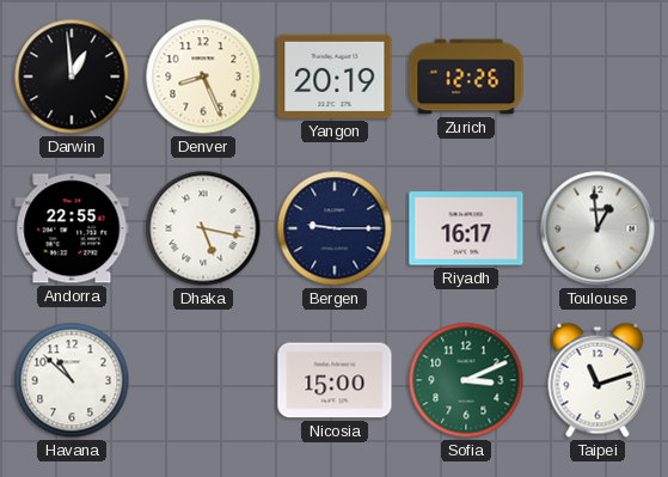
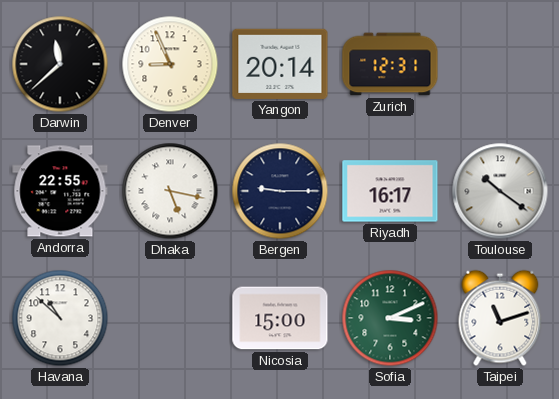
Darwin: 12:59 -> 11:38
Denver: 8:26 -> 8:56
Yangon: 20:19 -> 20:14
Zurich: 12:26 -> 12:31
Toulouse: 12:59 -> 10:21
